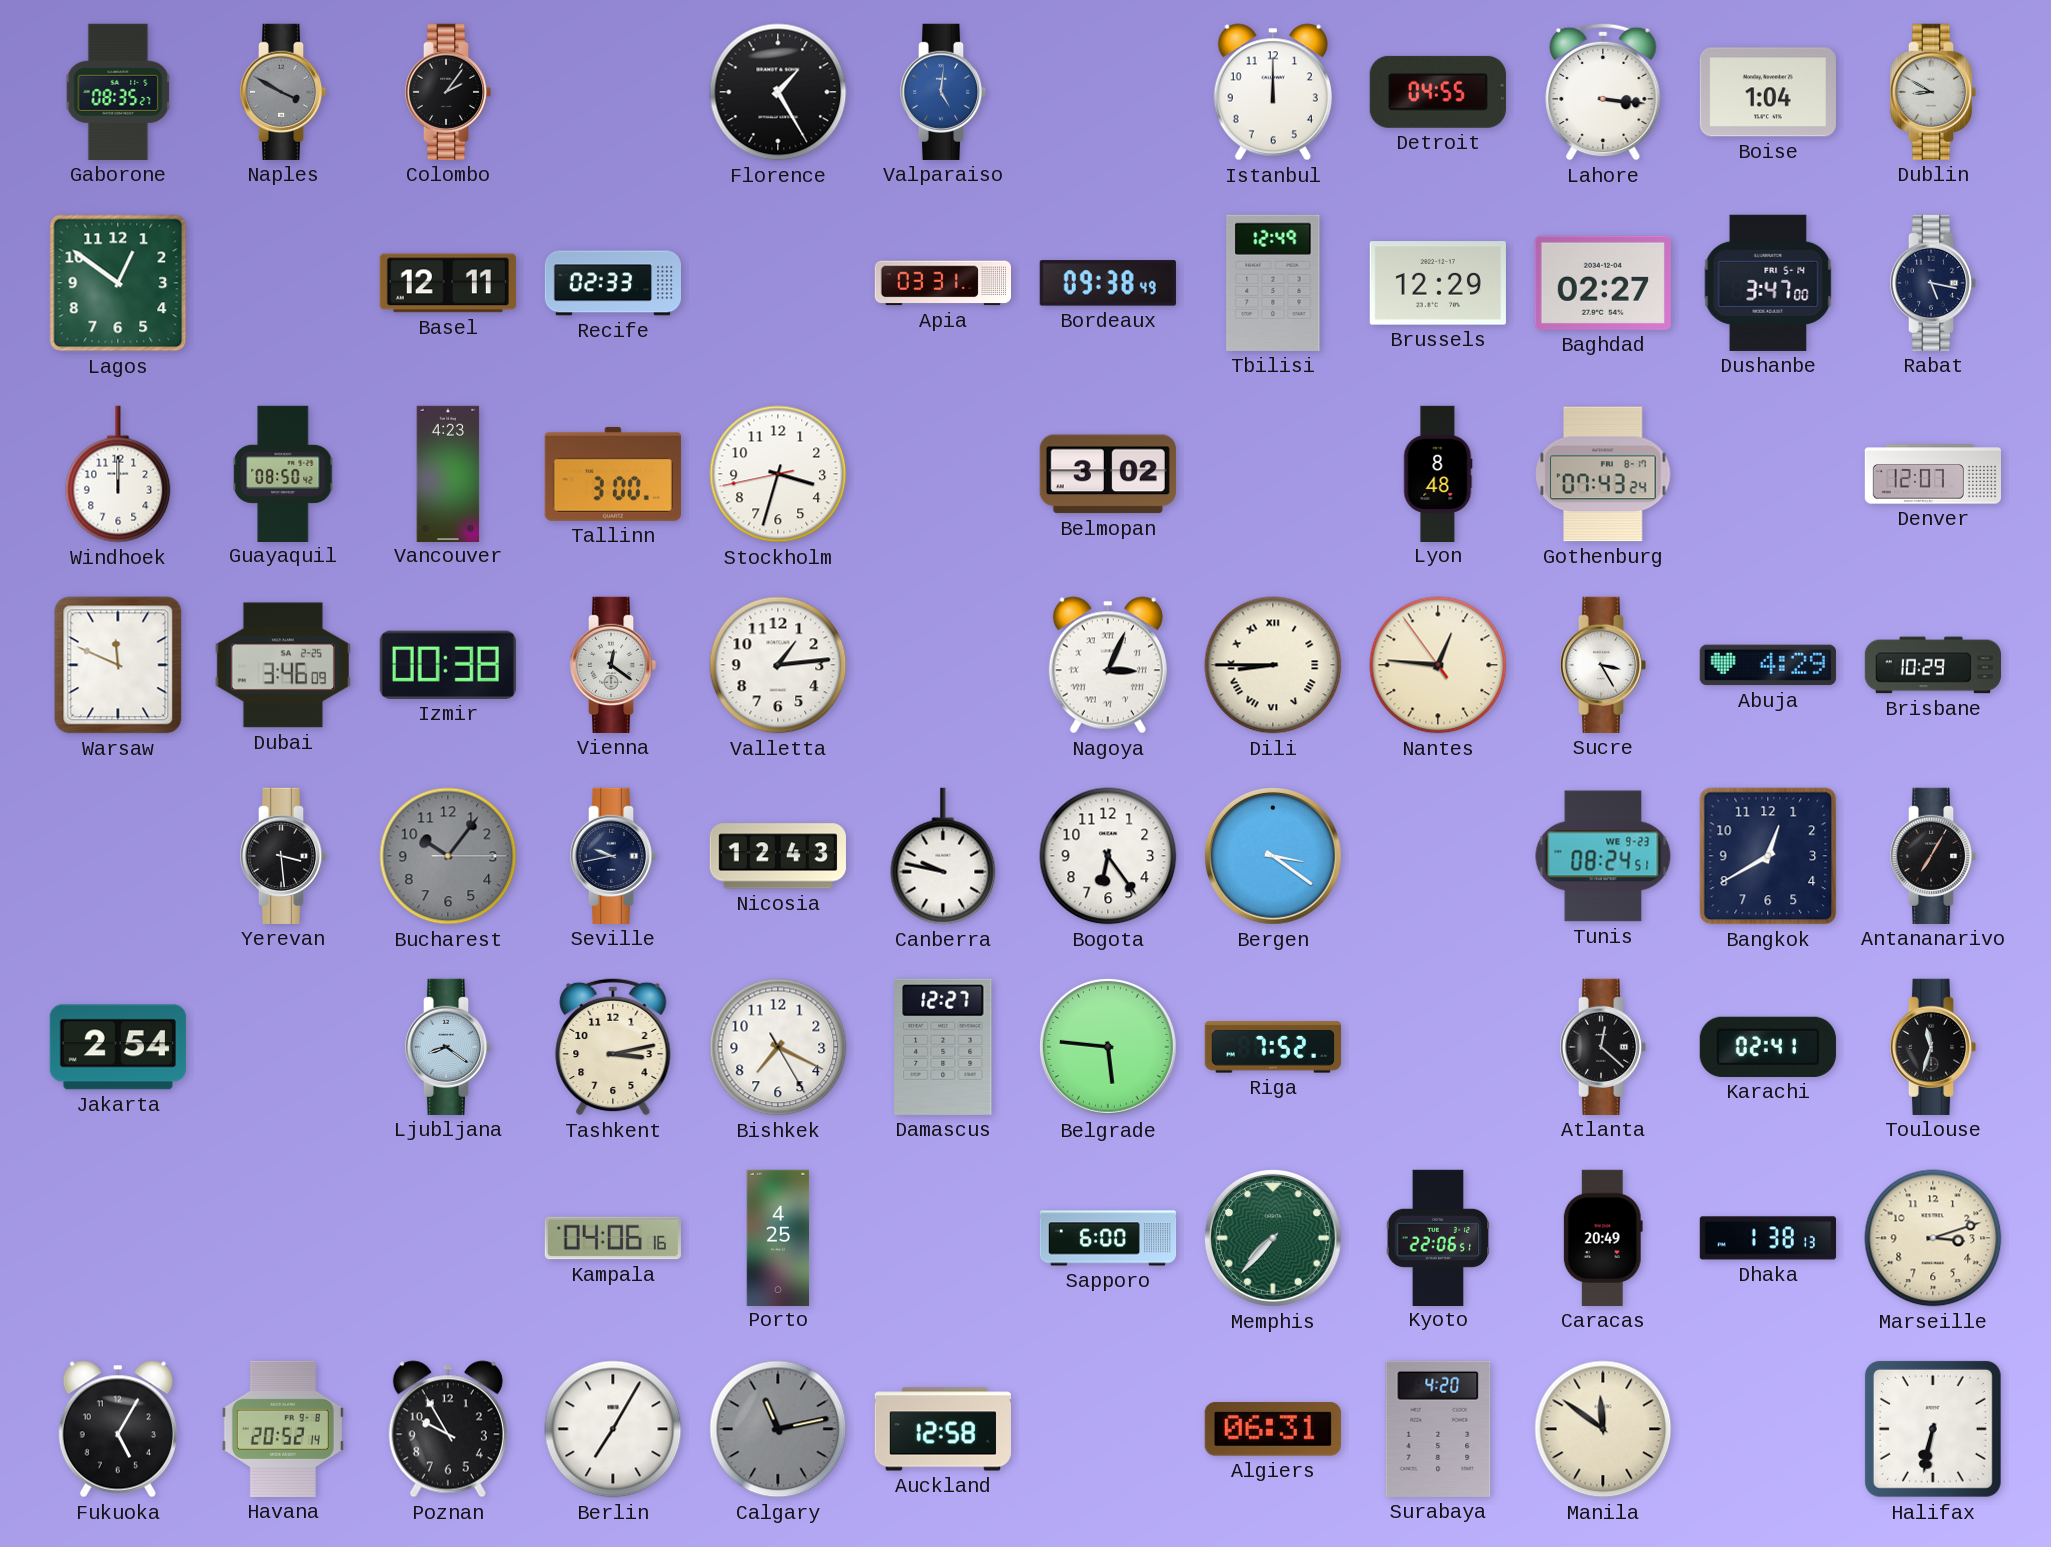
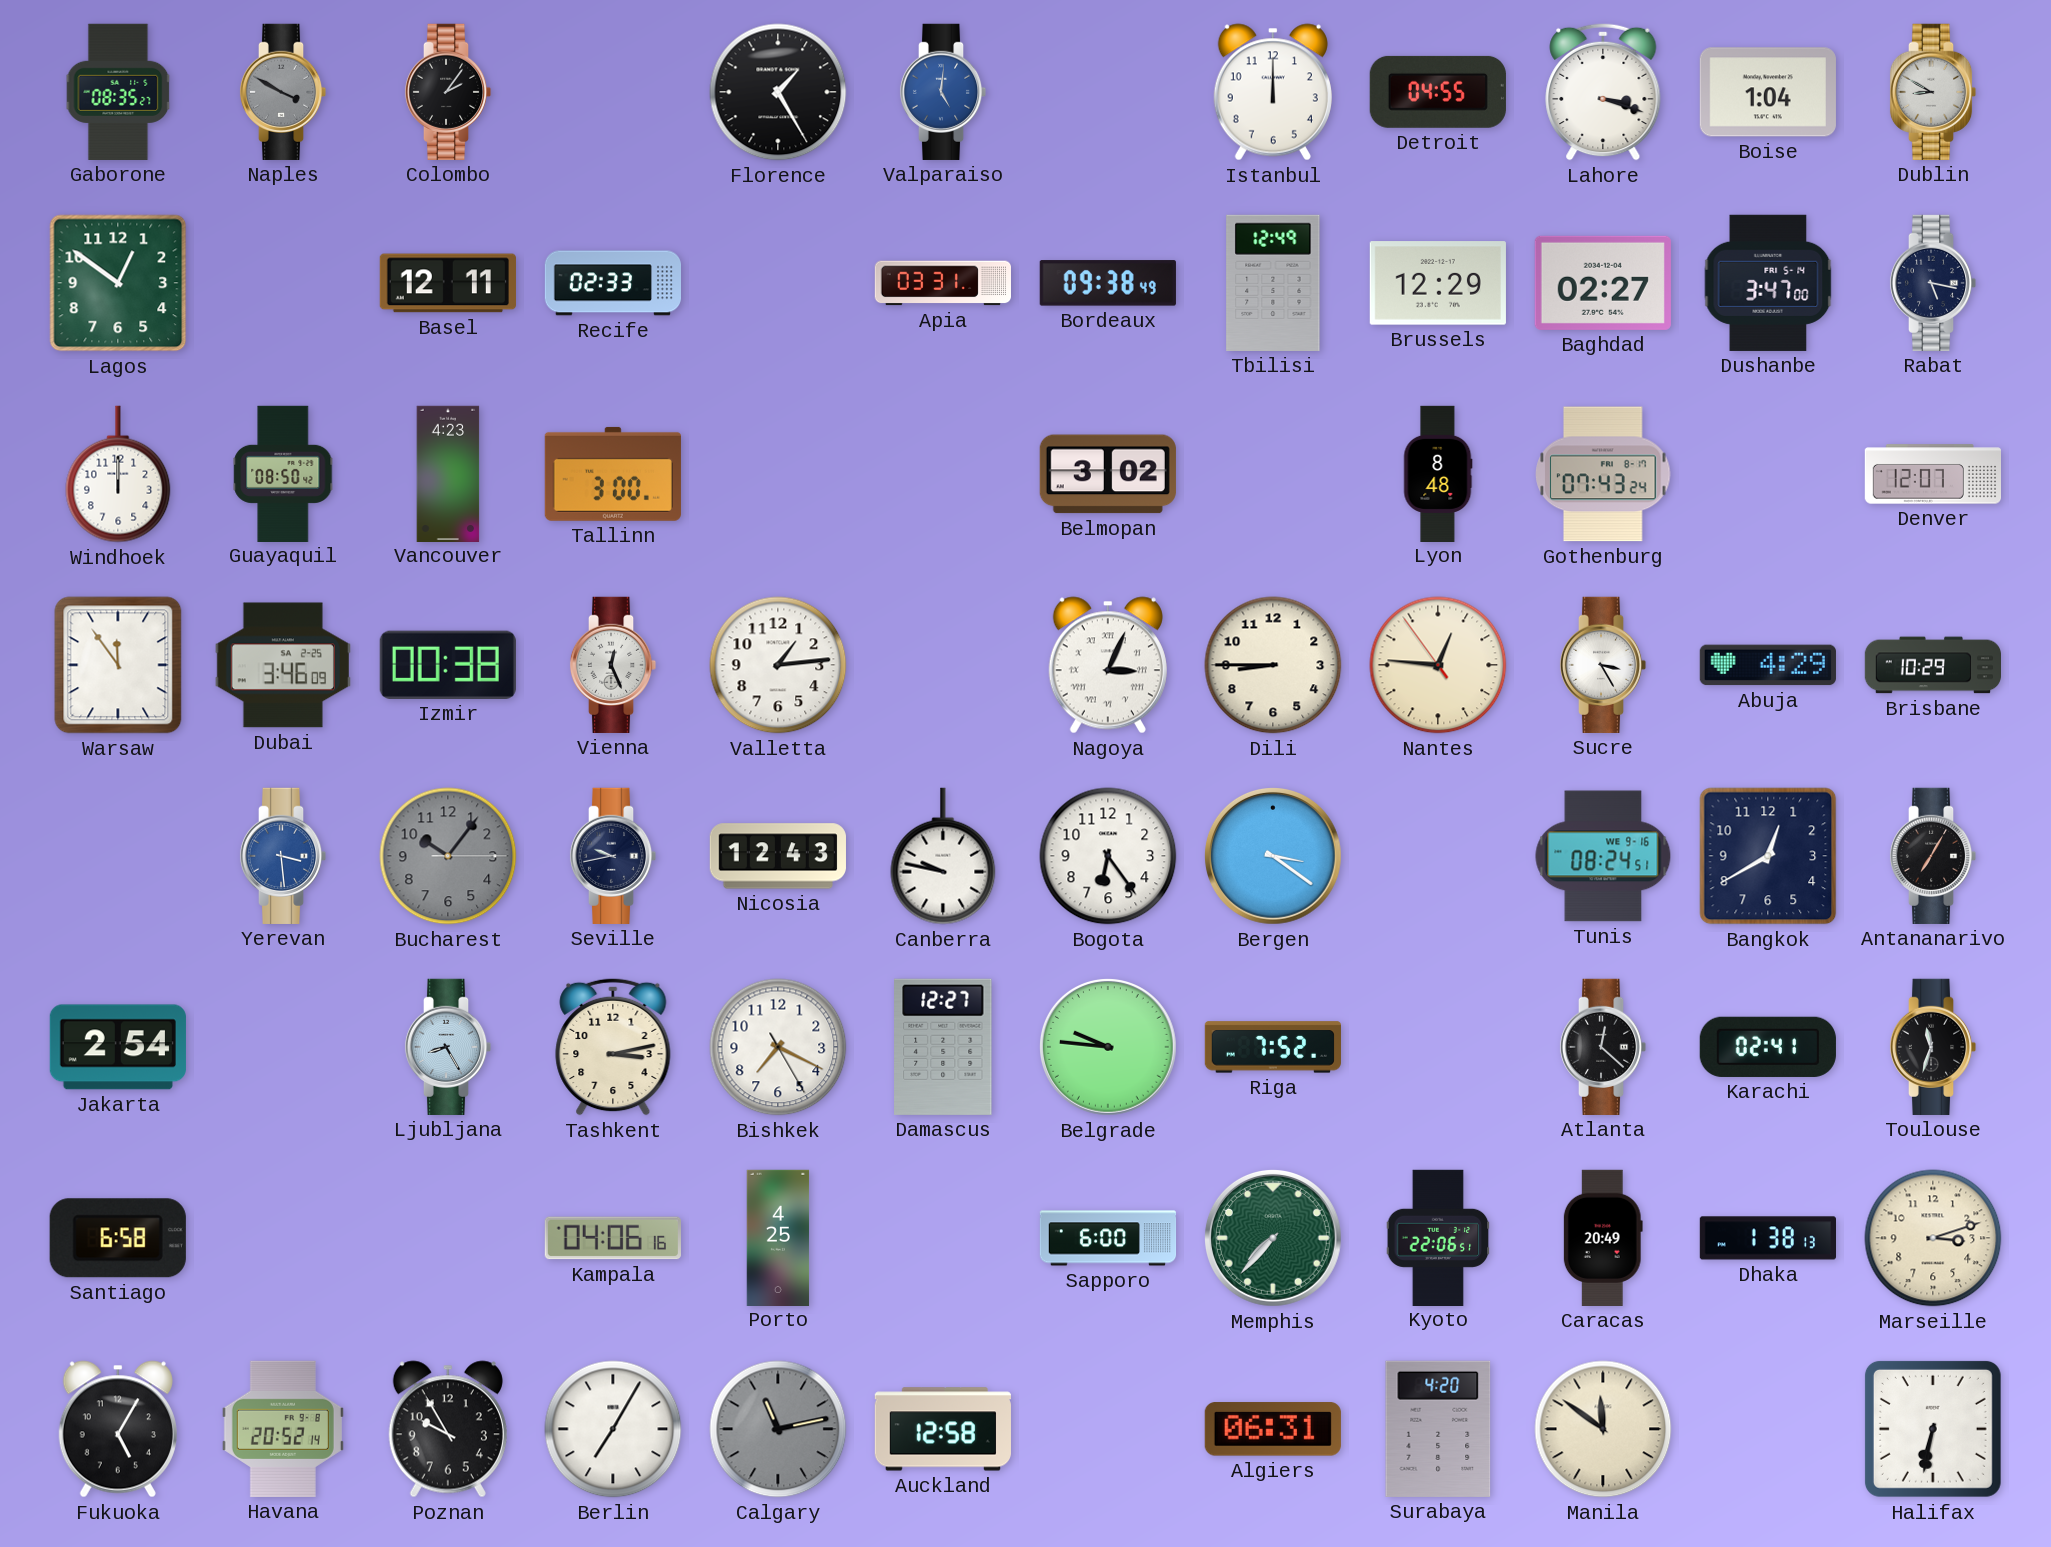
Lahore: 3:16 -> 3:18
Stockholm: 3:32 -> none
Warsaw: 11:49 -> 11:54
Vienna: 12:21 -> 12:26
Dili numerals: Roman -> Arabic
Yerevan dial: black -> blue
Tunis date: WE 9-23 -> WE 9-16
Ljubljana: 8:21 -> 8:25
Belgrade: 5:46 -> 9:46
Santiago: none -> 6:58
